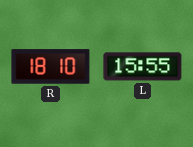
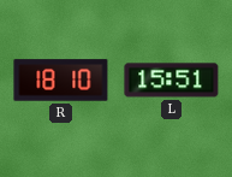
L: 15:55 -> 15:51
